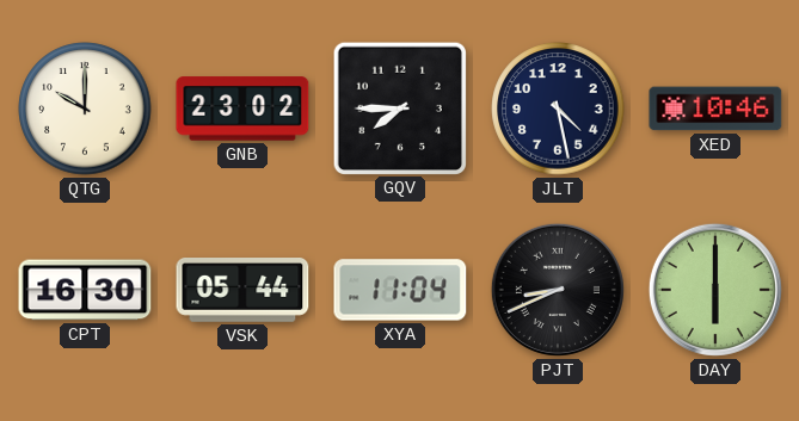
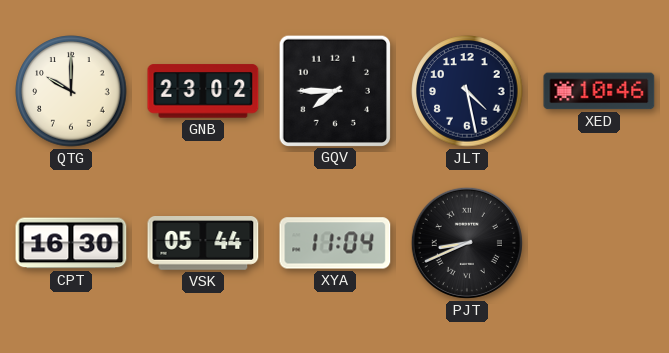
DAY: 6:00 -> none
